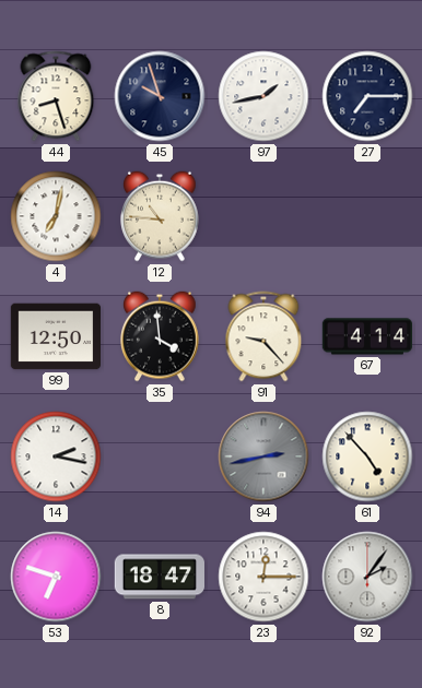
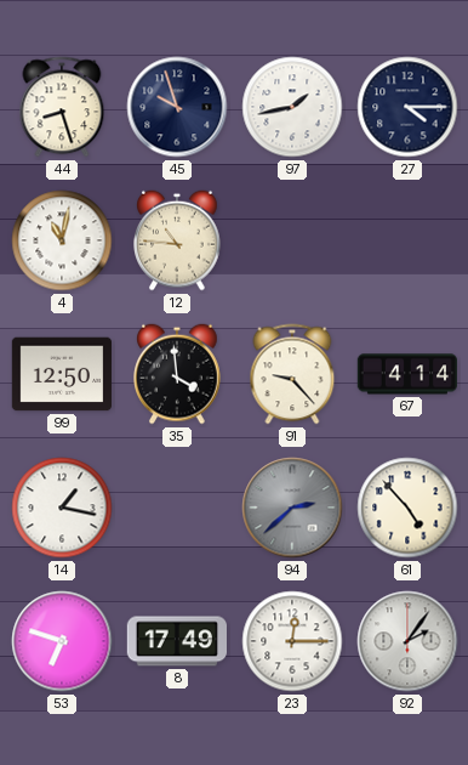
27: 7:15 -> 4:15
4: 7:02 -> 11:02
14: 2:17 -> 1:17
94: 2:43 -> 2:38
8: 18:47 -> 17:49
